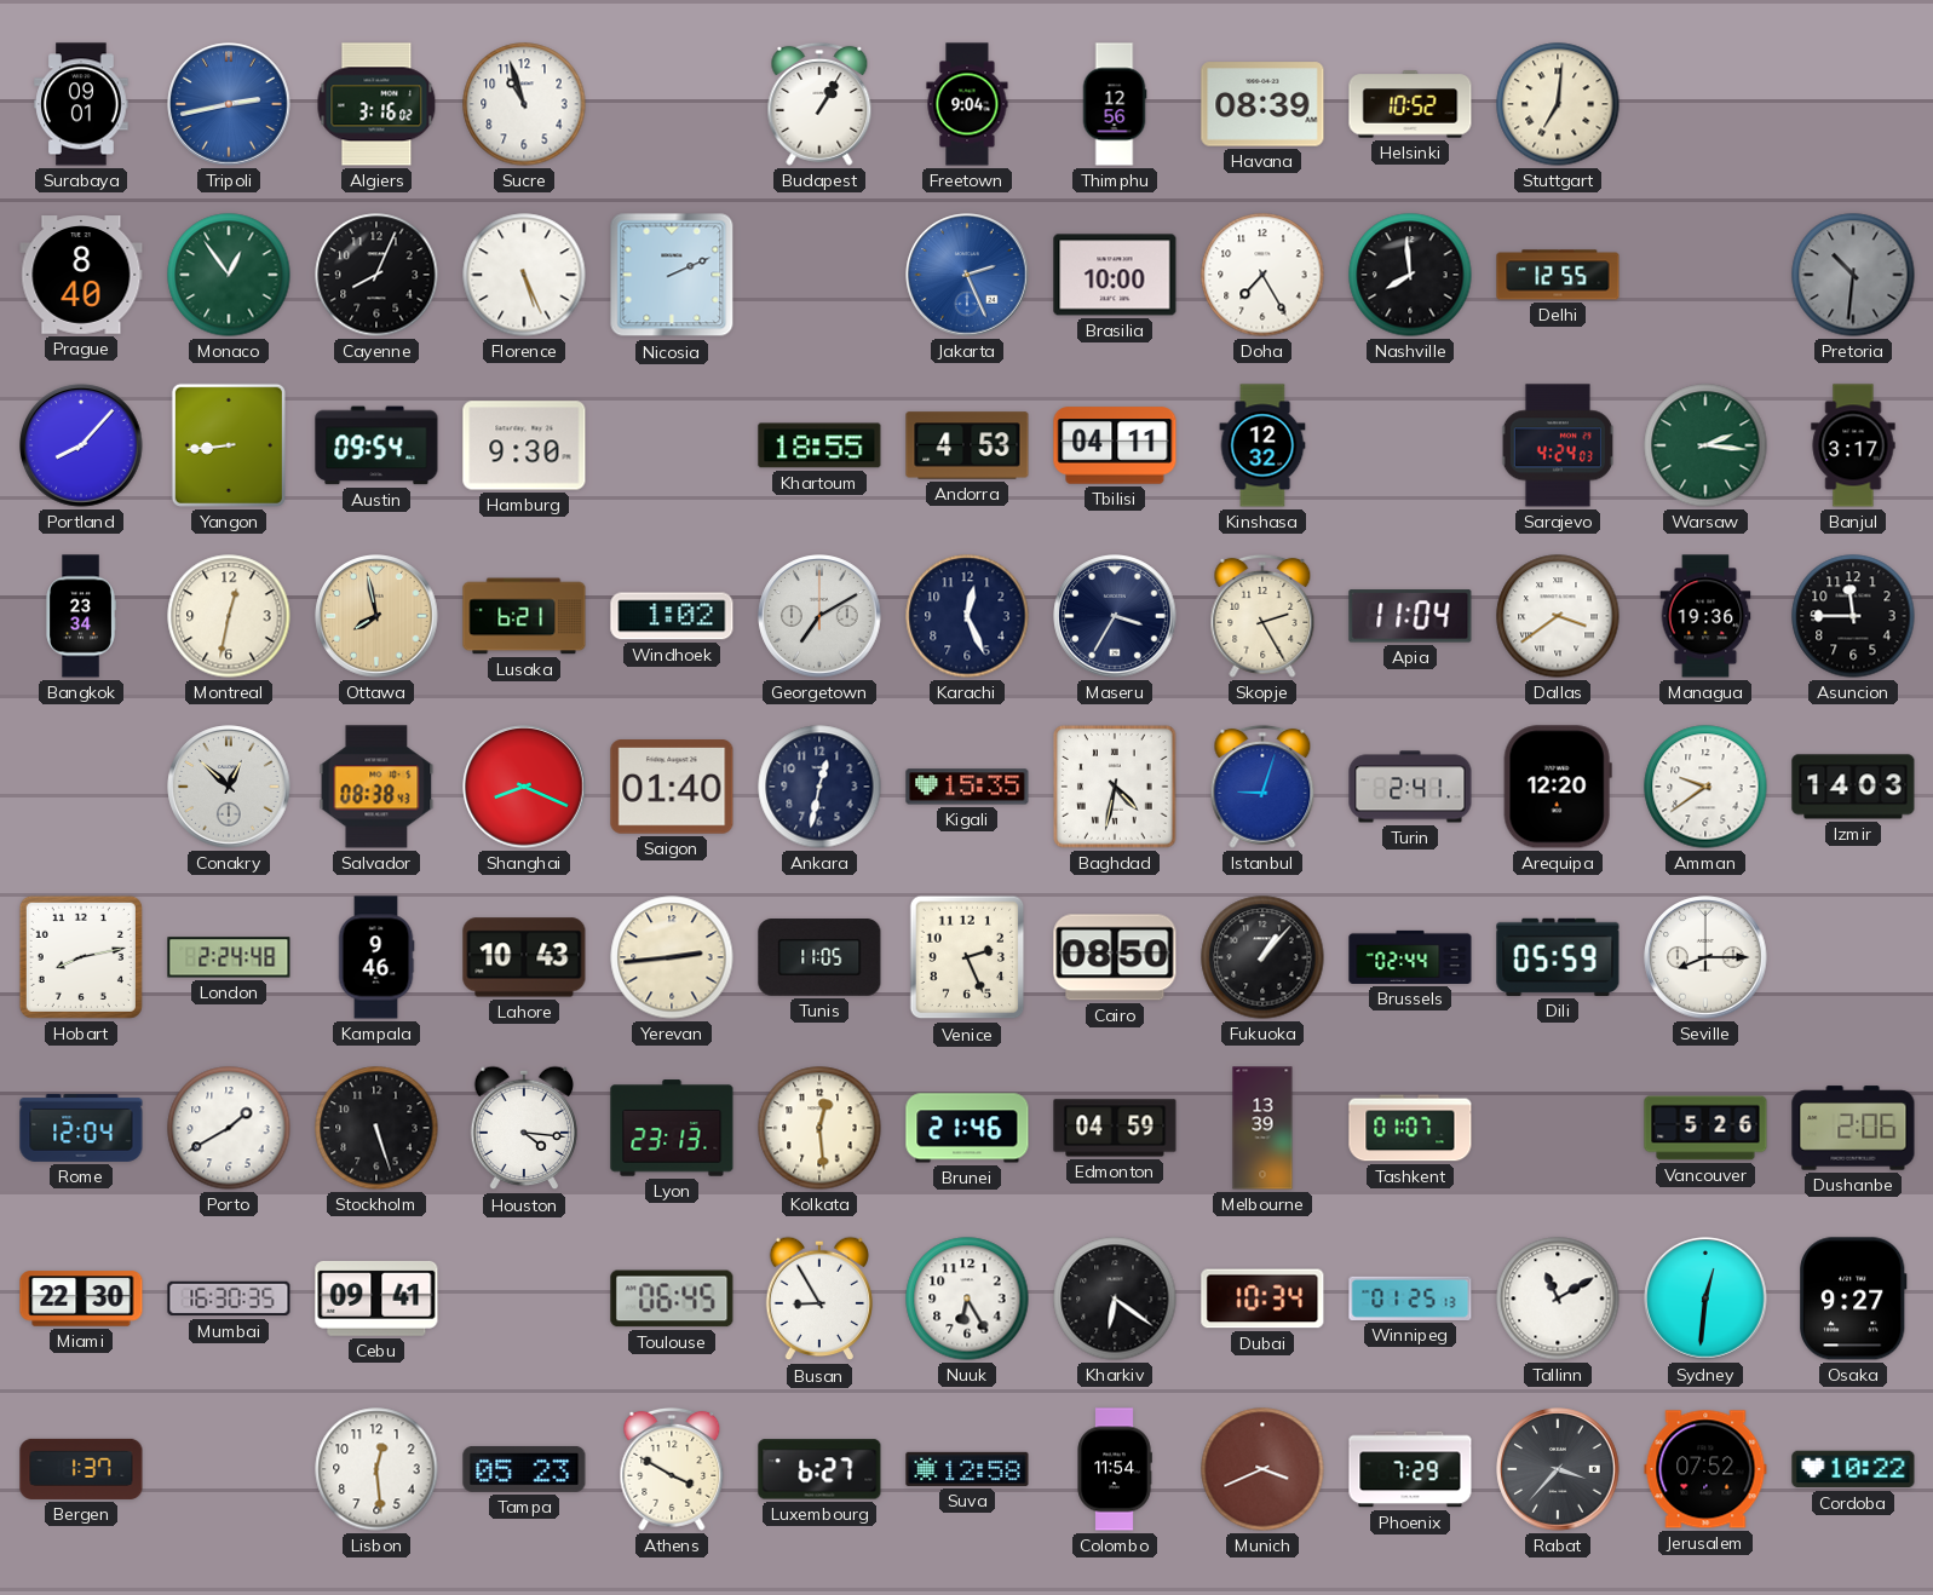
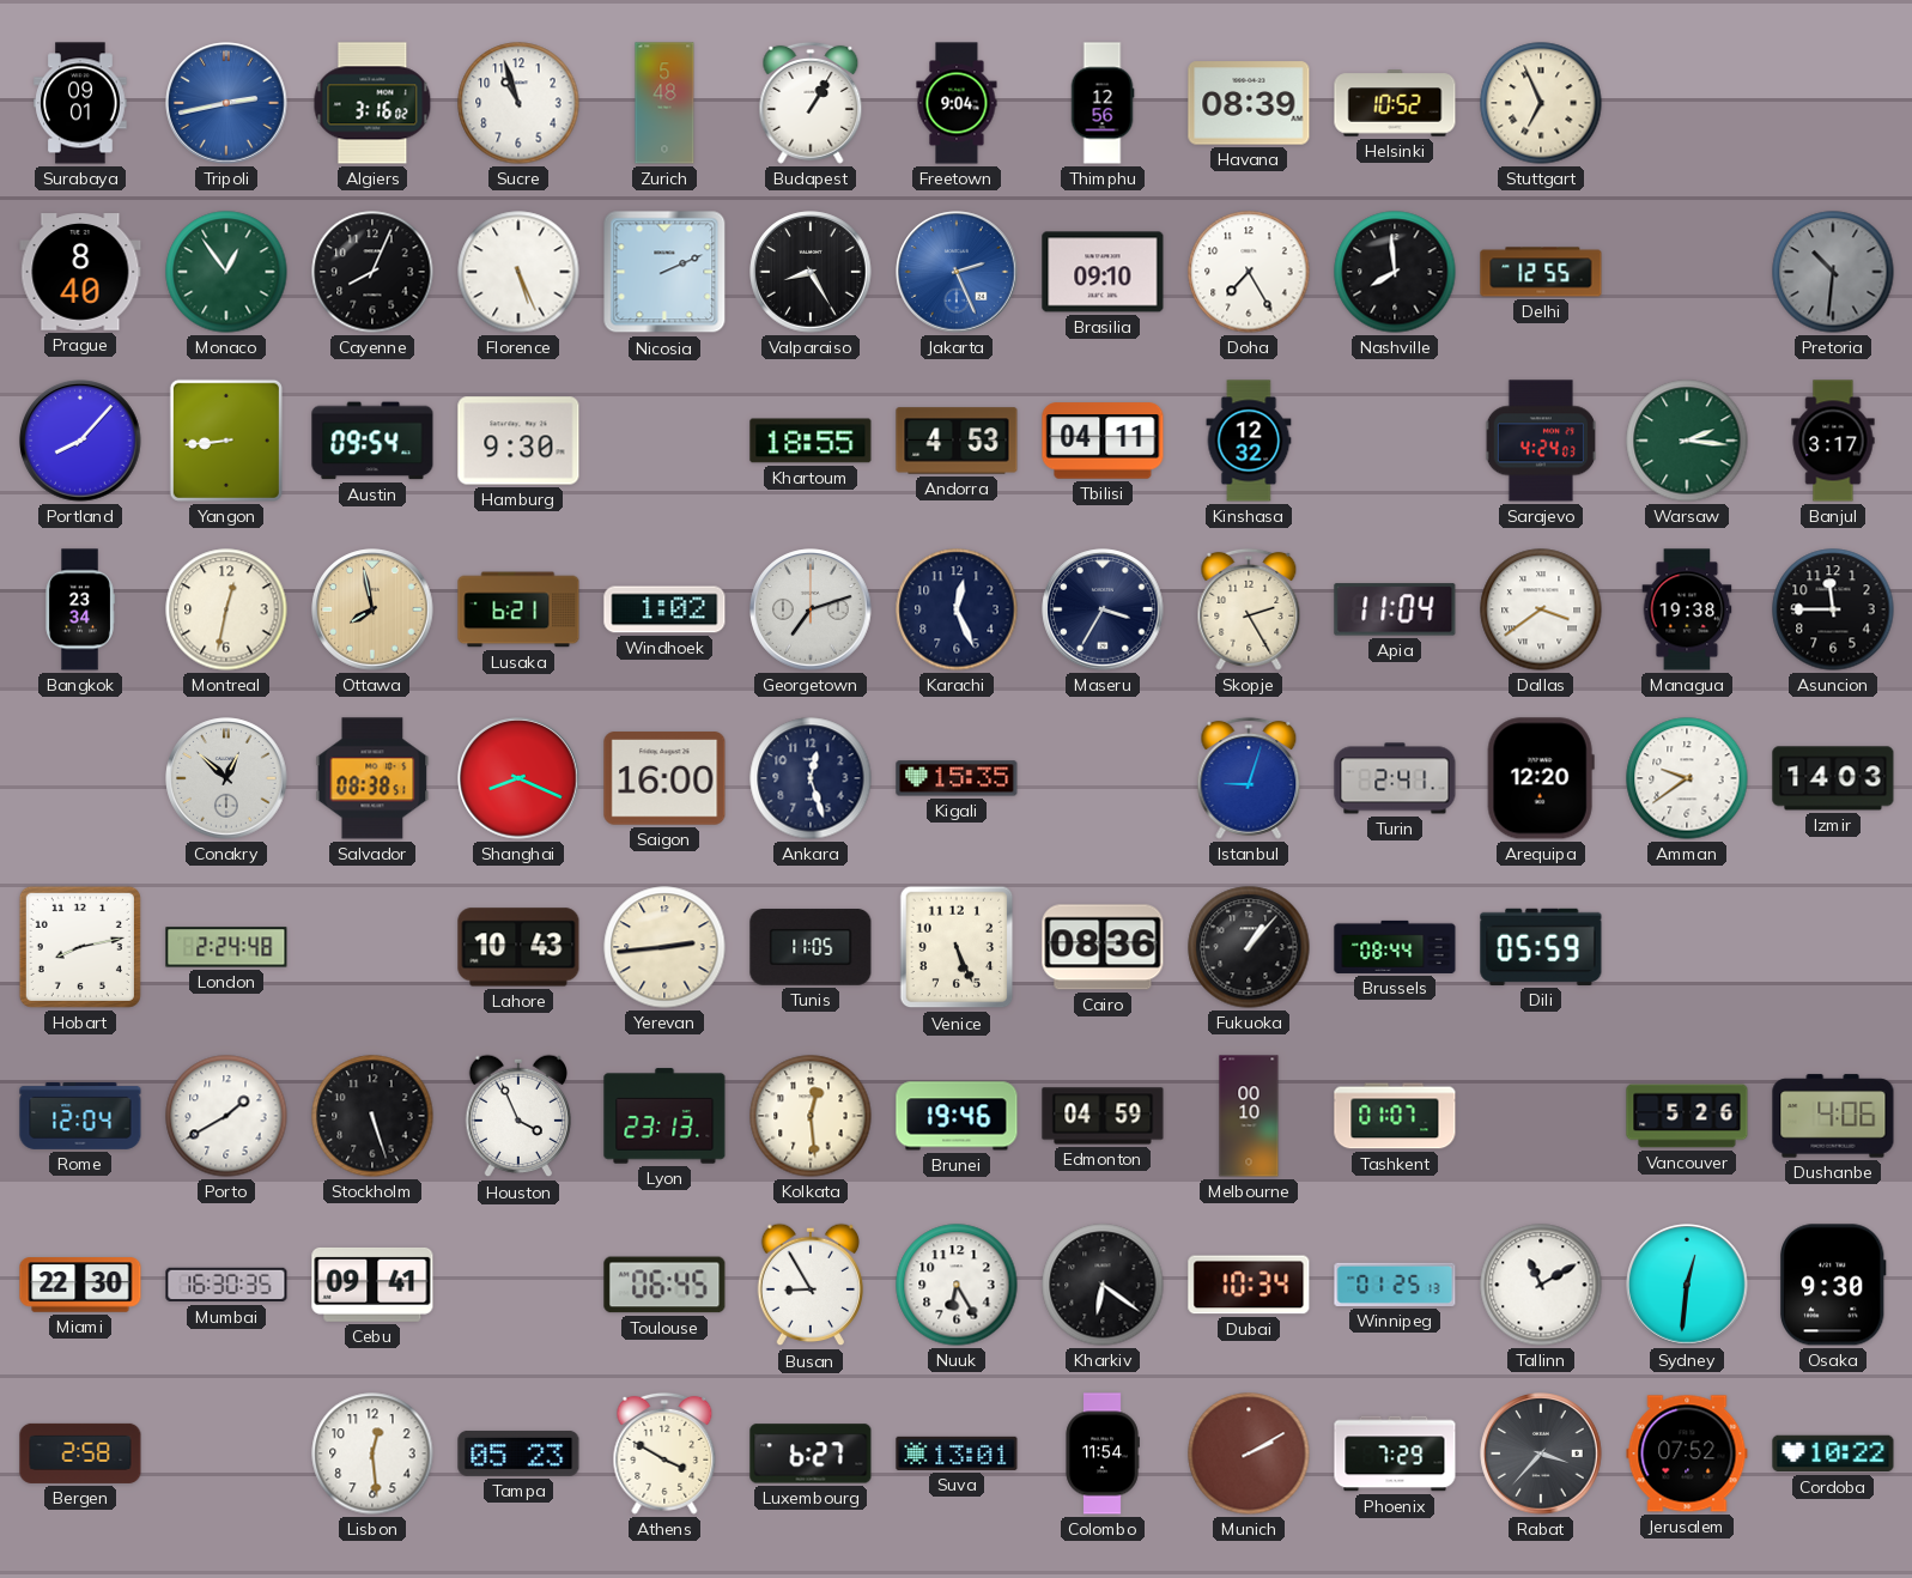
Zurich: none -> 5:48
Stuttgart: 7:01 -> 6:56
Valparaiso: none -> 8:25
Brasilia: 10:00 -> 09:10
Georgetown: 7:10 -> 7:12
Managua: 19:36 -> 19:38
Salvador: 08:38:43 -> 08:38:51
Saigon: 01:40 -> 16:00
Ankara: 12:32 -> 12:27
Baghdad: 4:32 -> none
Kampala: 9:46 -> none
Venice: 2:26 -> 5:26
Cairo: 08:50 -> 08:36
Brussels: 02:44 -> 08:44
Seville: 8:15 -> none
Houston: 4:16 -> 3:56
Brunei: 21:46 -> 19:46
Melbourne: 13:39 -> 00:10
Dushanbe: 2:06 -> 4:06
Osaka: 9:27 -> 9:30
Bergen: 1:37 -> 2:58
Suva: 12:58 -> 13:01
Munich: 3:41 -> 2:10
